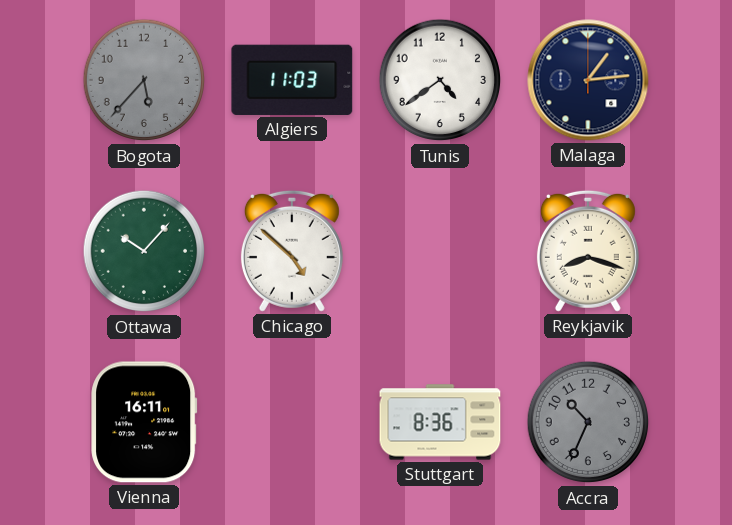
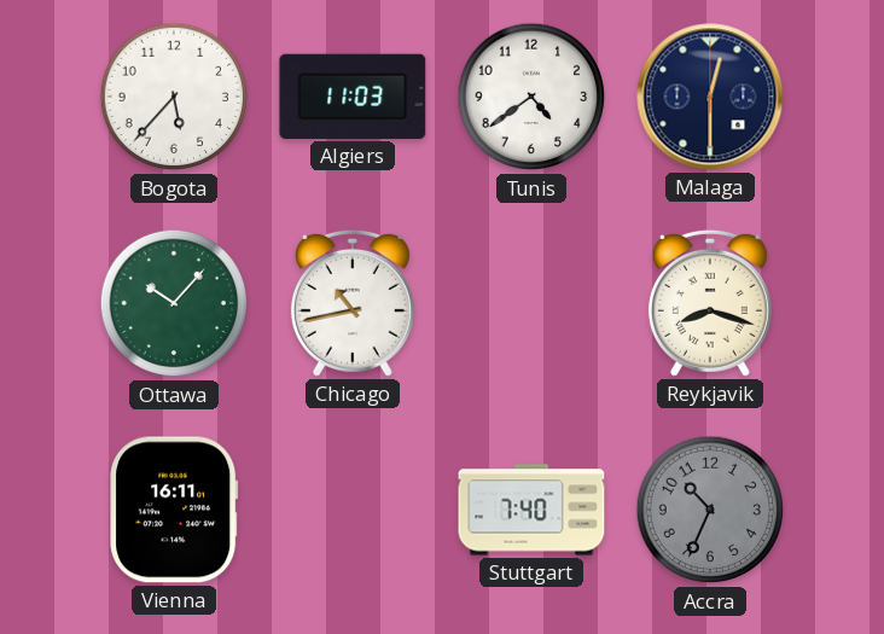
Bogota dial: grey -> white
Malaga: 1:14 -> 12:30
Chicago: 4:52 -> 10:43
Stuttgart: 8:36 -> 7:40
